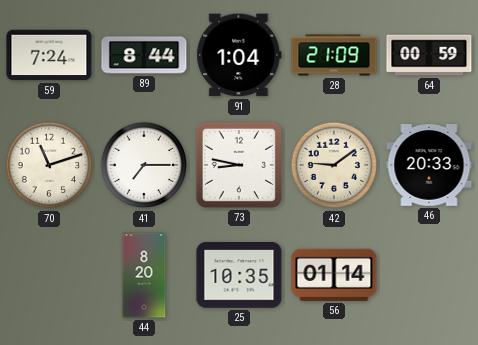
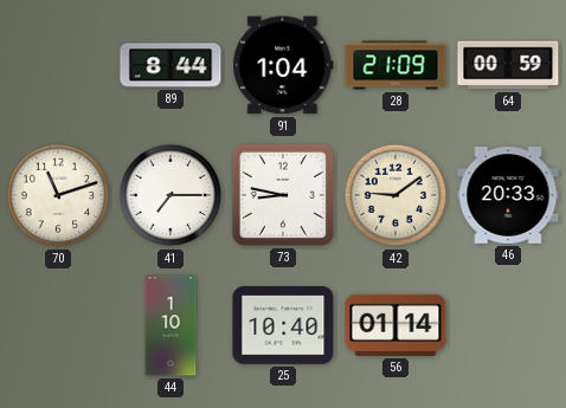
59: 7:24 -> none
44: 8:20 -> 1:10
25: 10:35 -> 10:40
